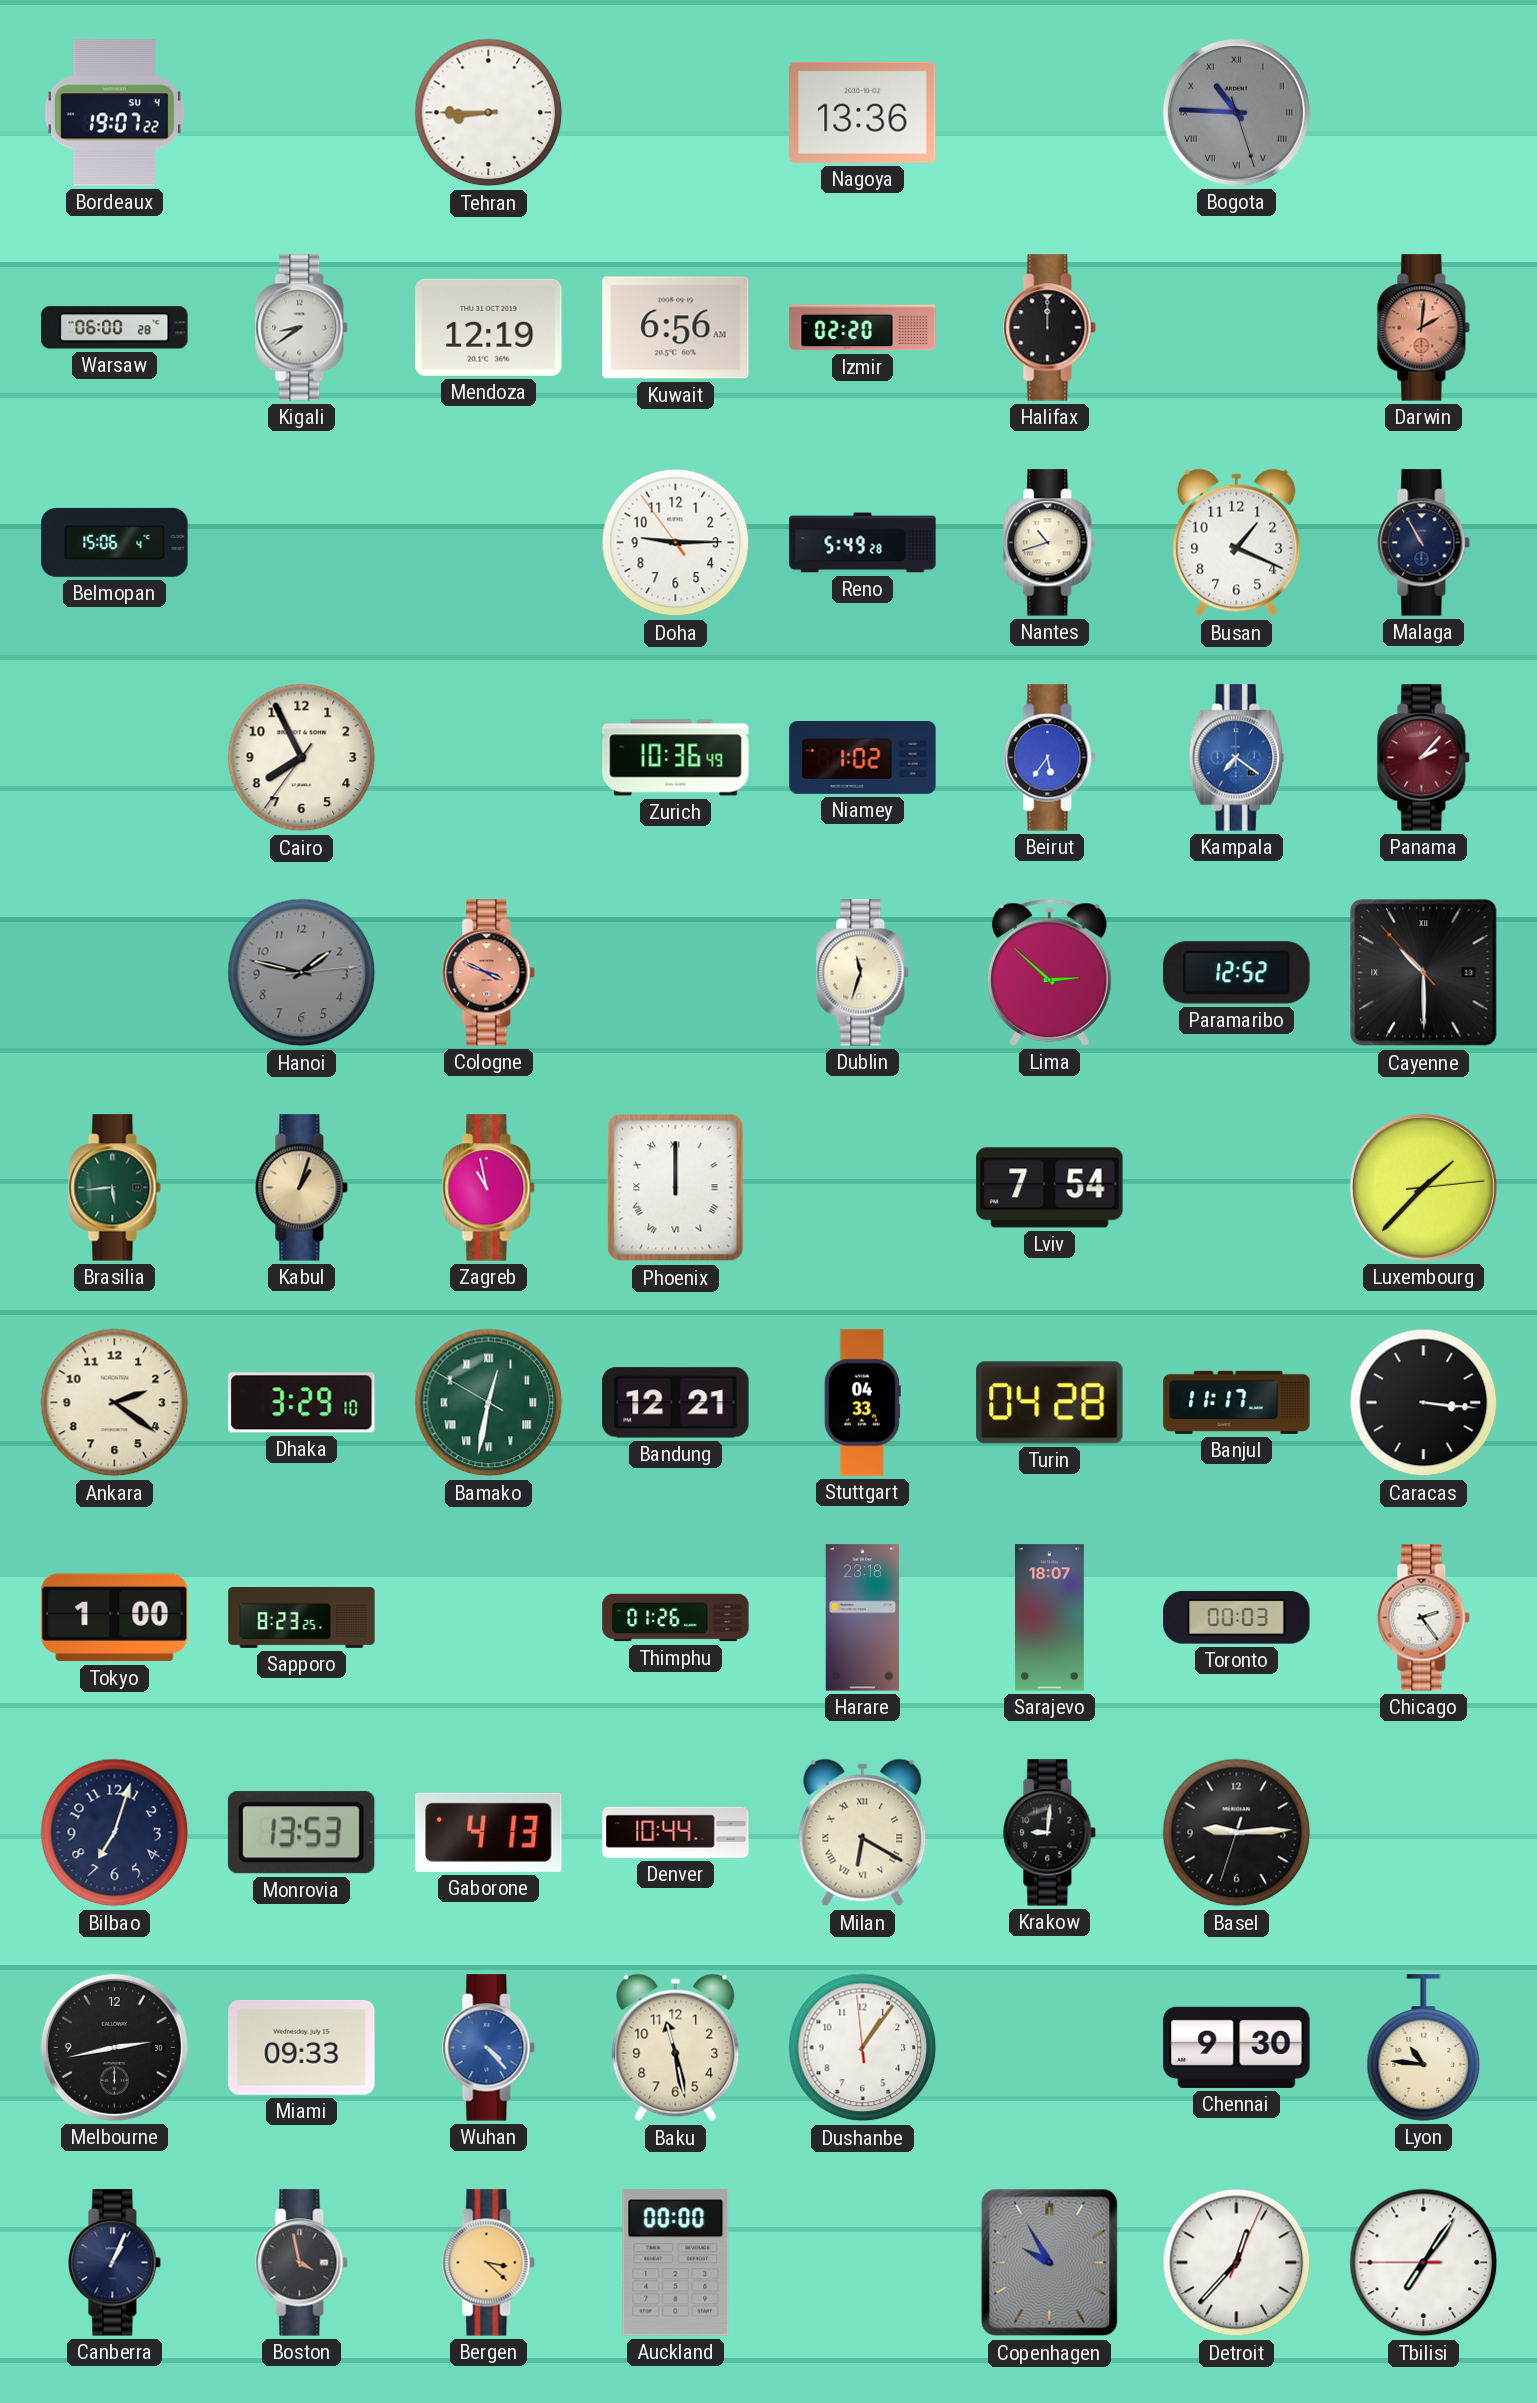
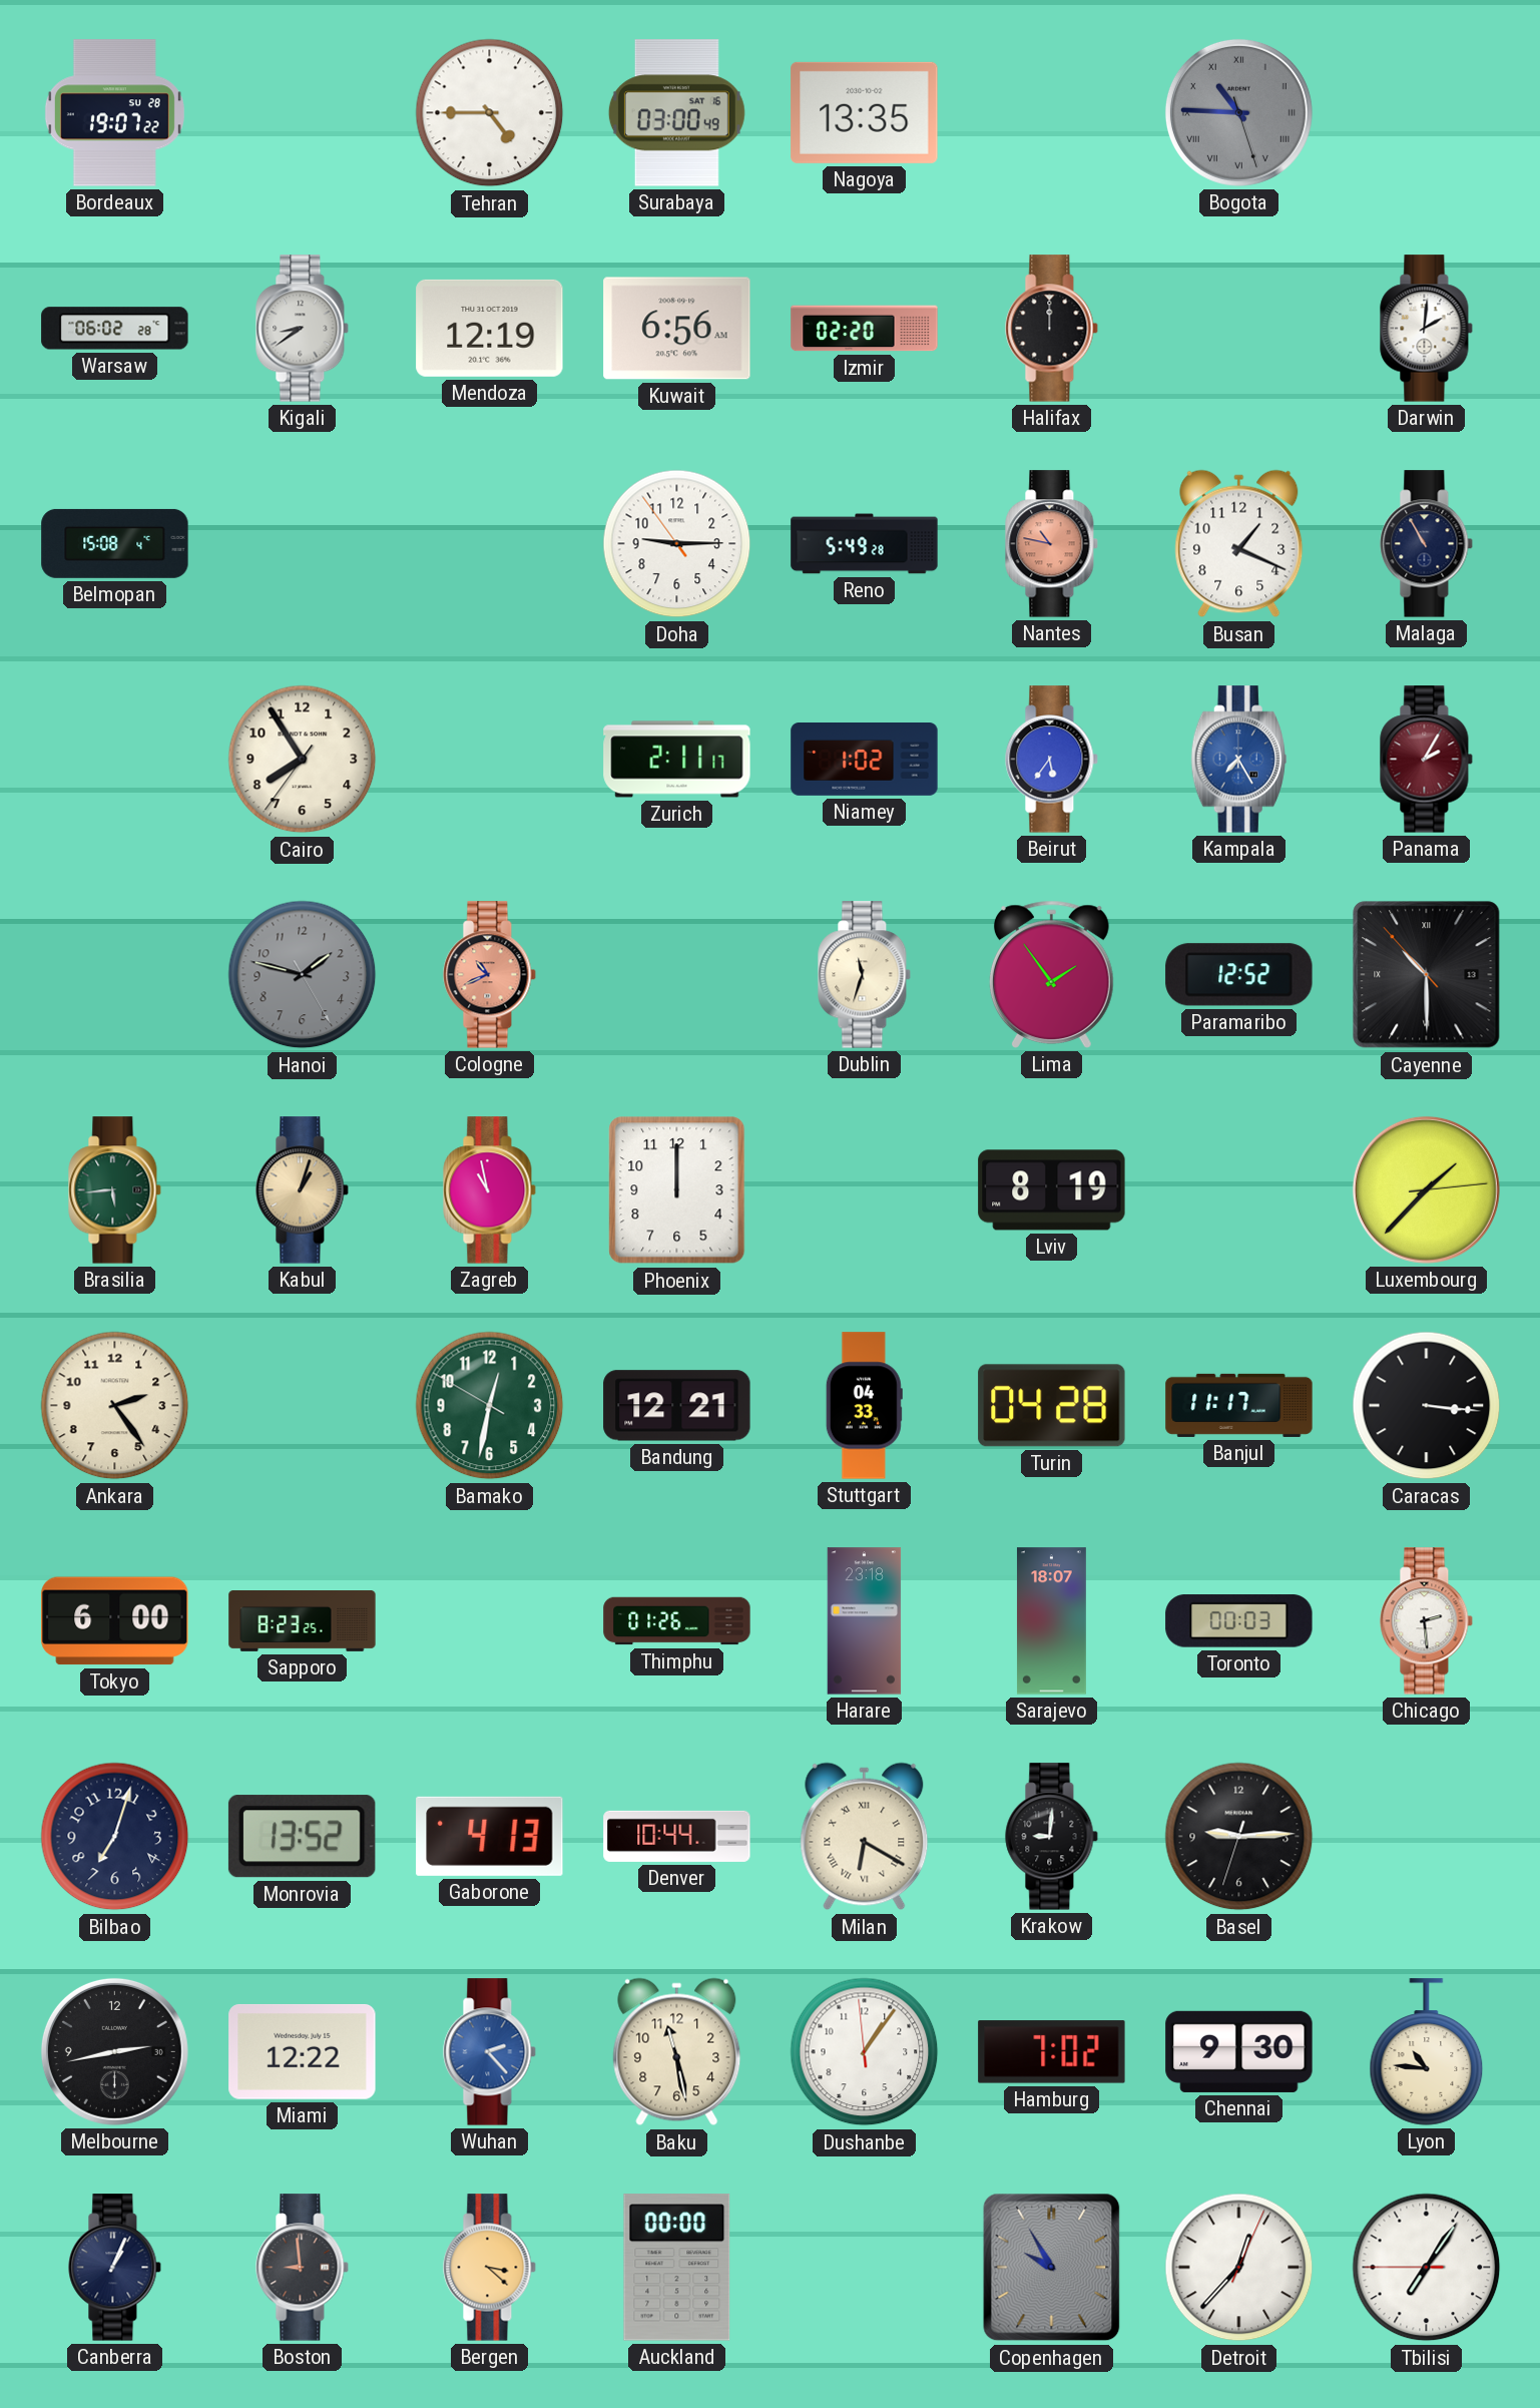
Bordeaux date: SU 4 -> SU 28
Tehran: 8:45 -> 4:45
Surabaya: none -> 03:00
Nagoya: 13:36 -> 13:35
Warsaw: 06:00 -> 06:02
Darwin dial: salmon -> white
Belmopan: 15:06 -> 15:08
Nantes: 10:42 -> 10:47
Nantes dial: cream -> salmon
Cairo: 7:55 -> 7:54
Zurich: 10:36 -> 2:11
Kampala: 7:21 -> 7:25
Panama: 2:07 -> 2:05
Hanoi: 1:47:14 -> 1:47:25
Cologne: 3:49 -> 10:41
Lima: 2:52 -> 1:54
Phoenix numerals: Roman -> Arabic
Lviv: 7:54 -> 8:19
Ankara: 2:21 -> 2:24
Dhaka: 3:29 -> none
Bamako numerals: Roman -> Arabic
Tokyo: 1:00 -> 6:00
Chicago: 2:24 -> 2:29
Monrovia: 13:53 -> 13:52
Miami: 09:33 -> 12:22
Wuhan: 4:23 -> 2:23
Hamburg: none -> 7:02
Boston: 3:58 -> 8:59
